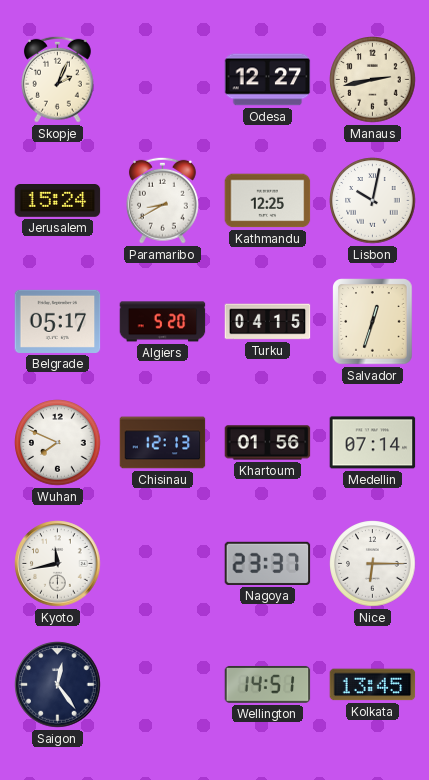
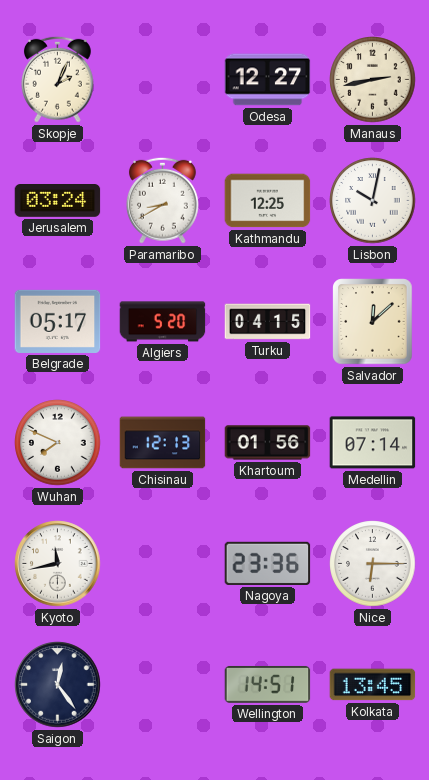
Jerusalem: 15:24 -> 03:24
Salvador: 12:33 -> 12:08
Nagoya: 23:37 -> 23:36
